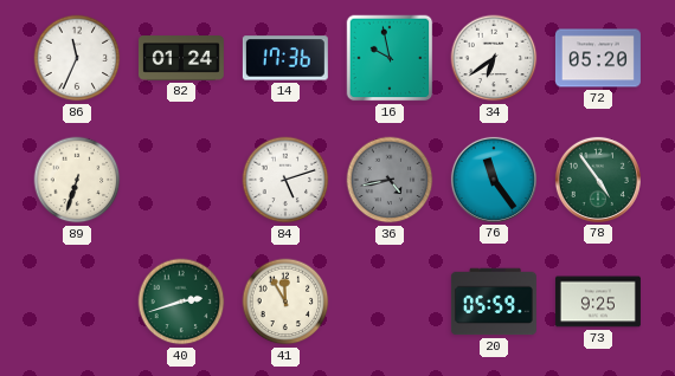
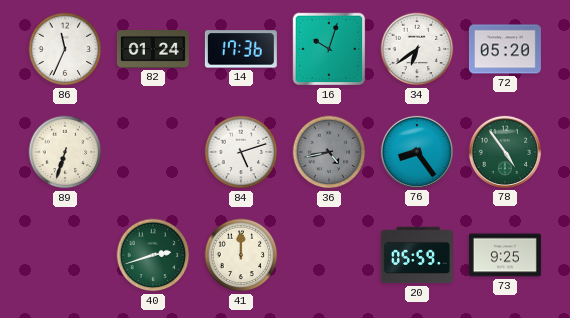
16: 9:58 -> 10:03
76: 11:24 -> 8:24
41: 11:55 -> 12:00
